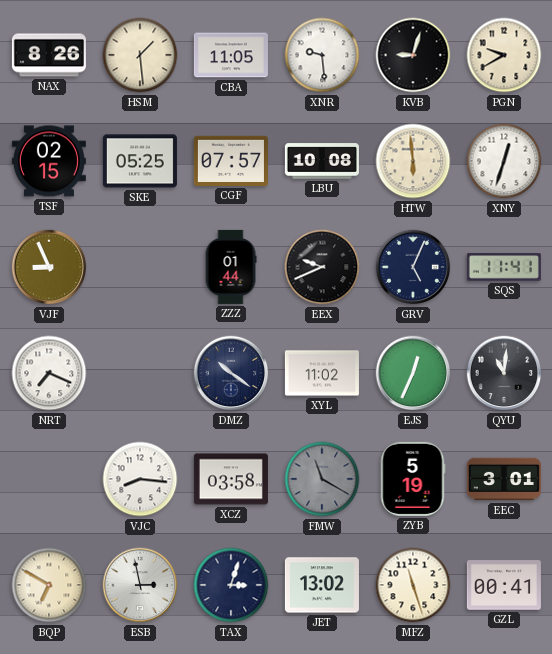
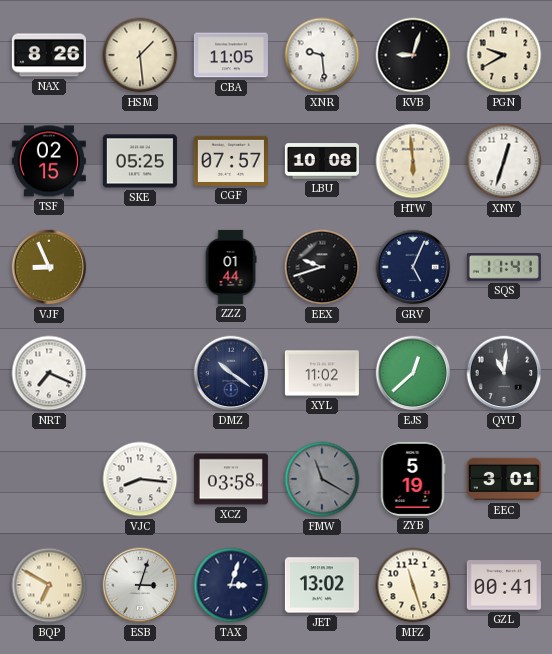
EEX: 9:41 -> 9:42
EJS: 12:34 -> 12:38
ESB: 2:58 -> 3:03
